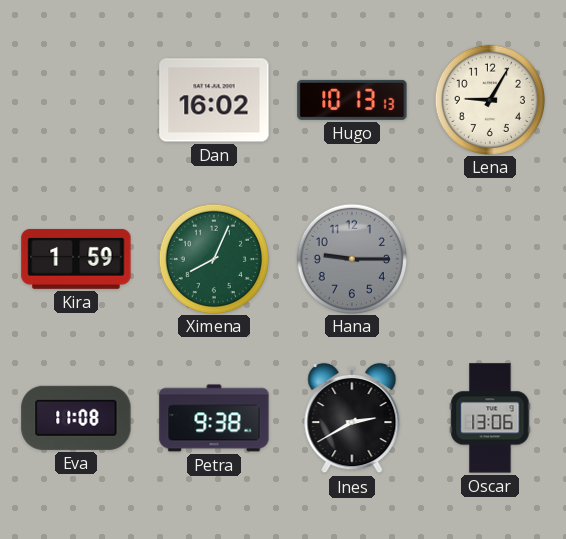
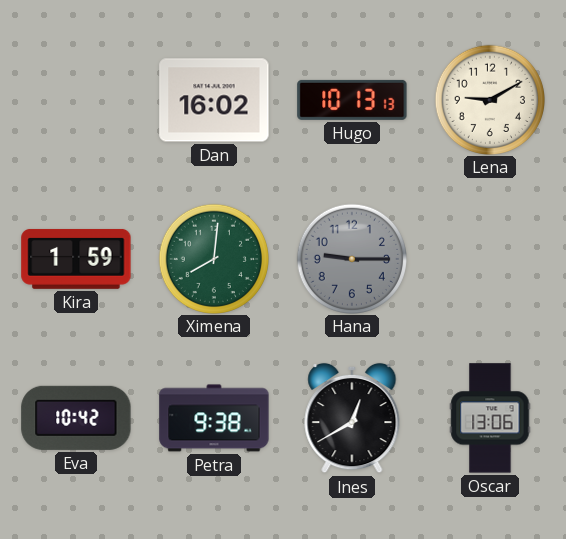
Lena: 9:05 -> 9:10
Ximena: 8:04 -> 8:01
Eva: 11:08 -> 10:42
Ines: 2:40 -> 12:40
